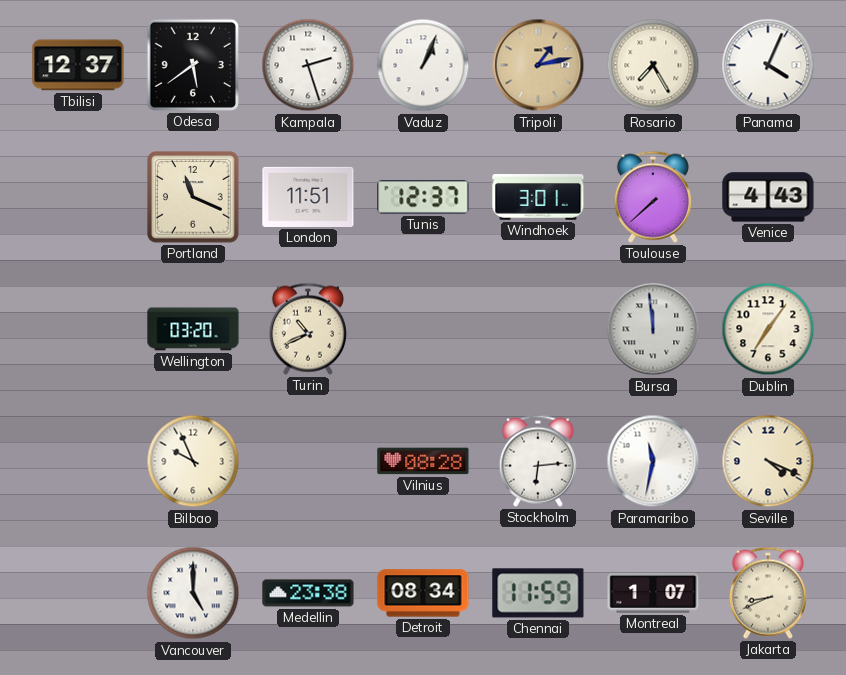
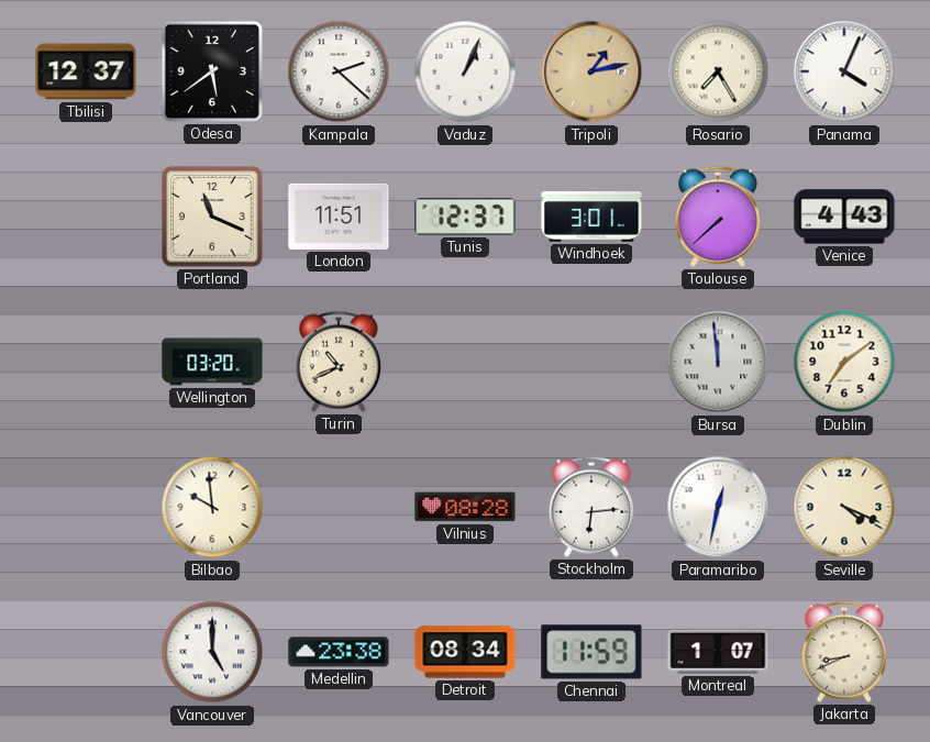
Kampala: 2:27 -> 2:22
Dublin: 7:06 -> 7:09
Bilbao: 9:56 -> 9:59
Paramaribo: 11:32 -> 12:32
